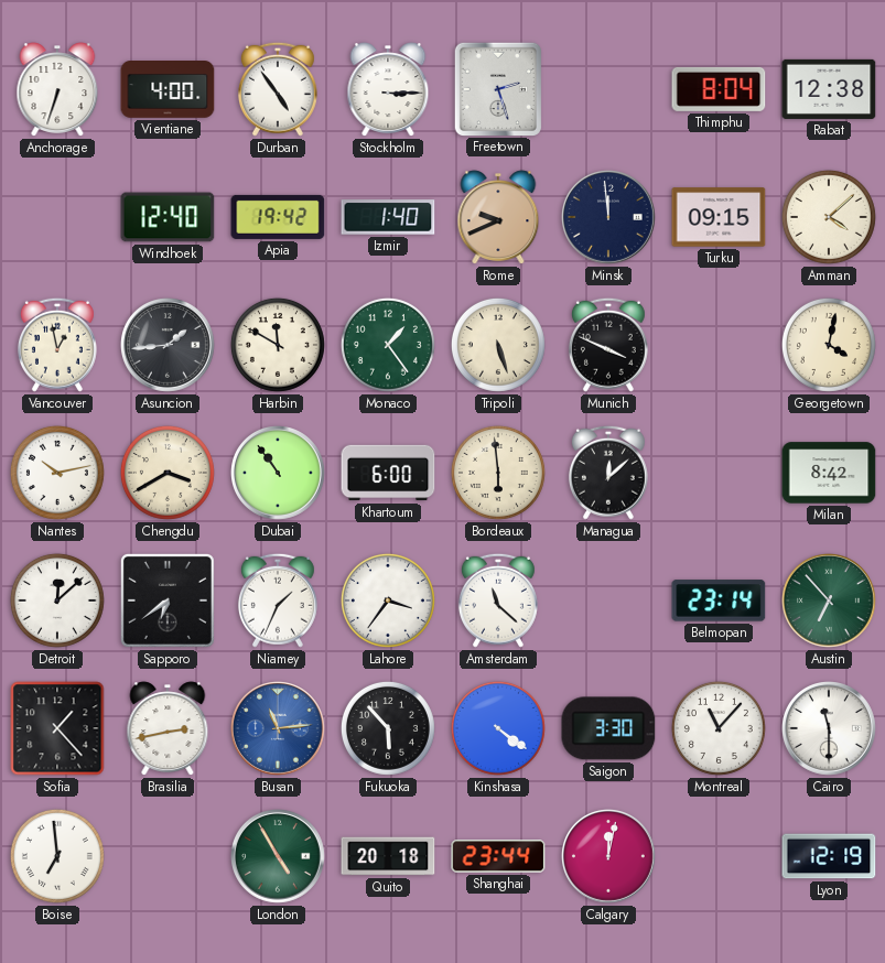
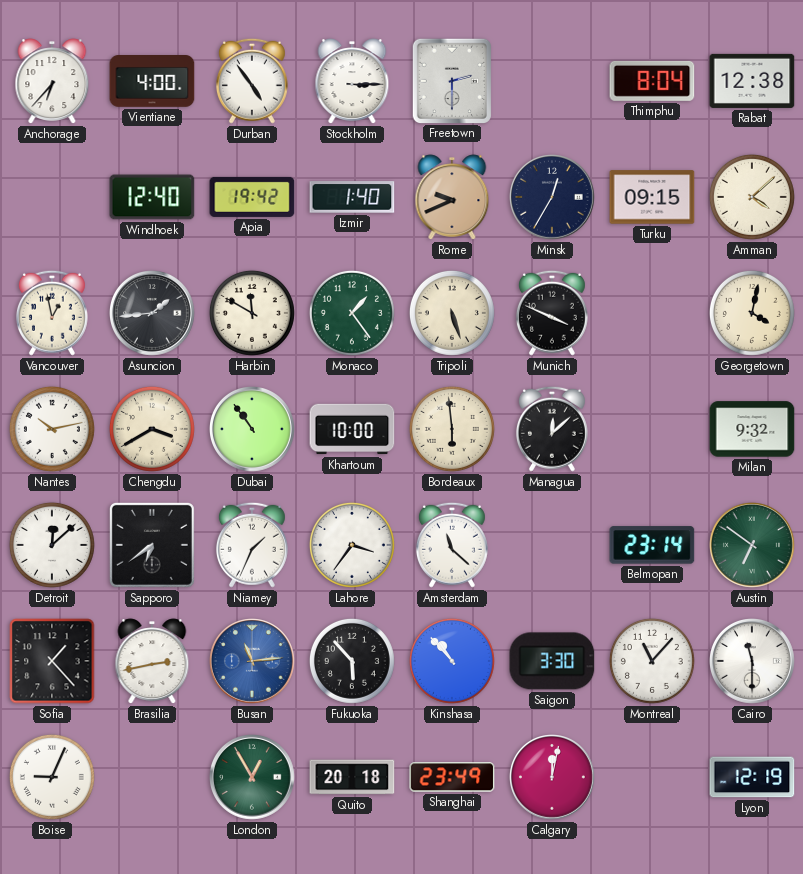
Anchorage: 6:33 -> 6:37
Freetown: 2:27 -> 2:30
Minsk: 11:59 -> 12:35
Khartoum: 6:00 -> 10:00
Milan: 8:42 -> 9:32
Austin: 6:53 -> 6:51
Kinshasa: 4:21 -> 10:53
Boise: 6:59 -> 9:04
London: 4:55 -> 12:55
Shanghai: 23:44 -> 23:49
